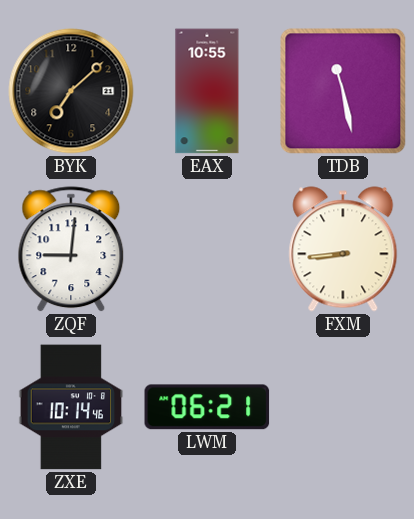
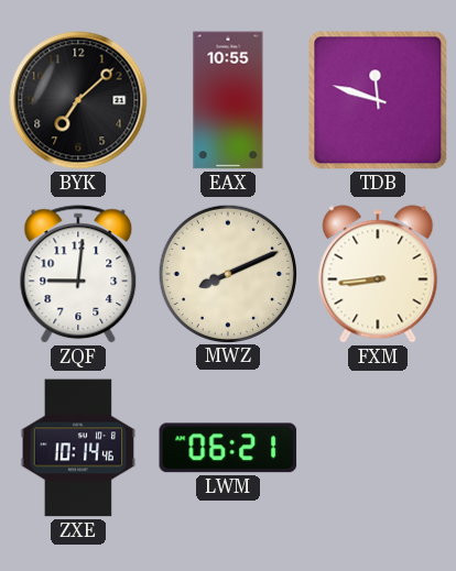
TDB: 11:28 -> 11:48
MWZ: none -> 8:11
